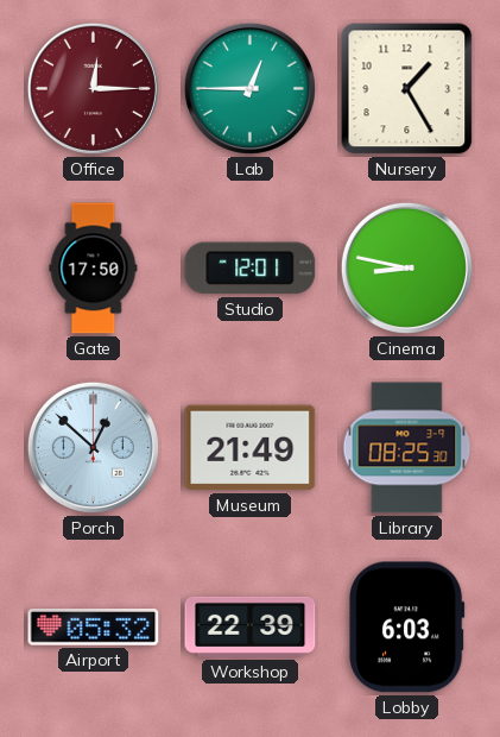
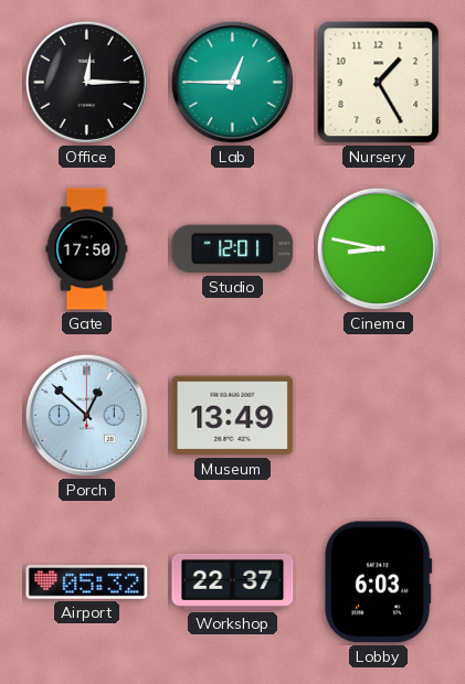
Office dial: burgundy -> black
Museum: 21:49 -> 13:49
Library: 08:25 -> none
Workshop: 22:39 -> 22:37
